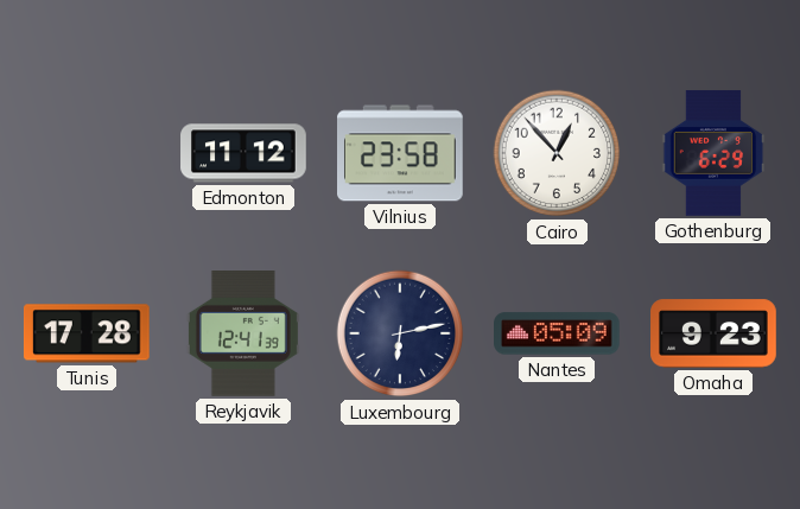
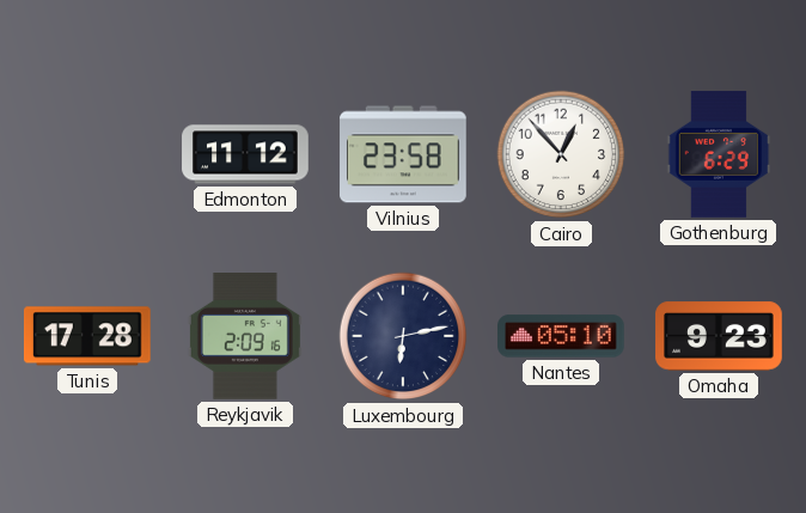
Reykjavik: 12:41 -> 2:09
Nantes: 05:09 -> 05:10
